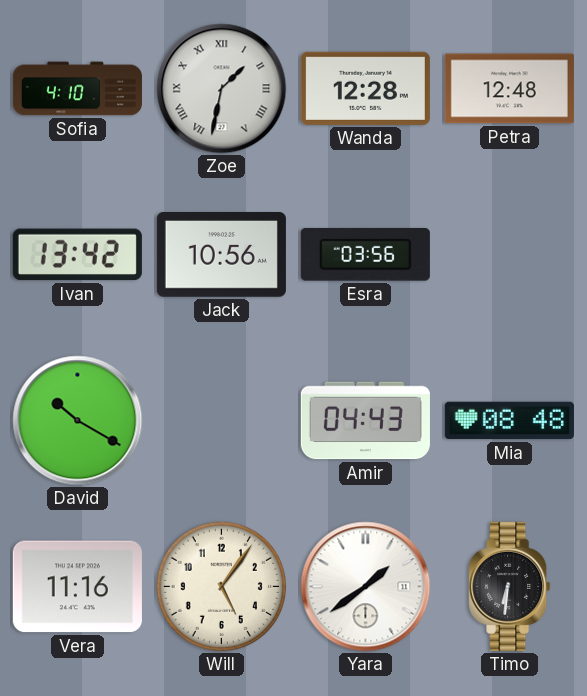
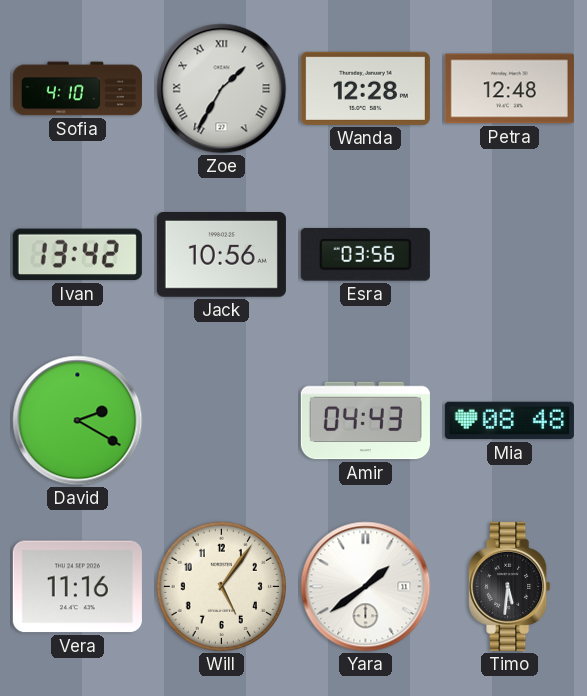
Zoe: 1:32 -> 1:35
David: 10:20 -> 2:20
Timo: 6:31 -> 5:31
